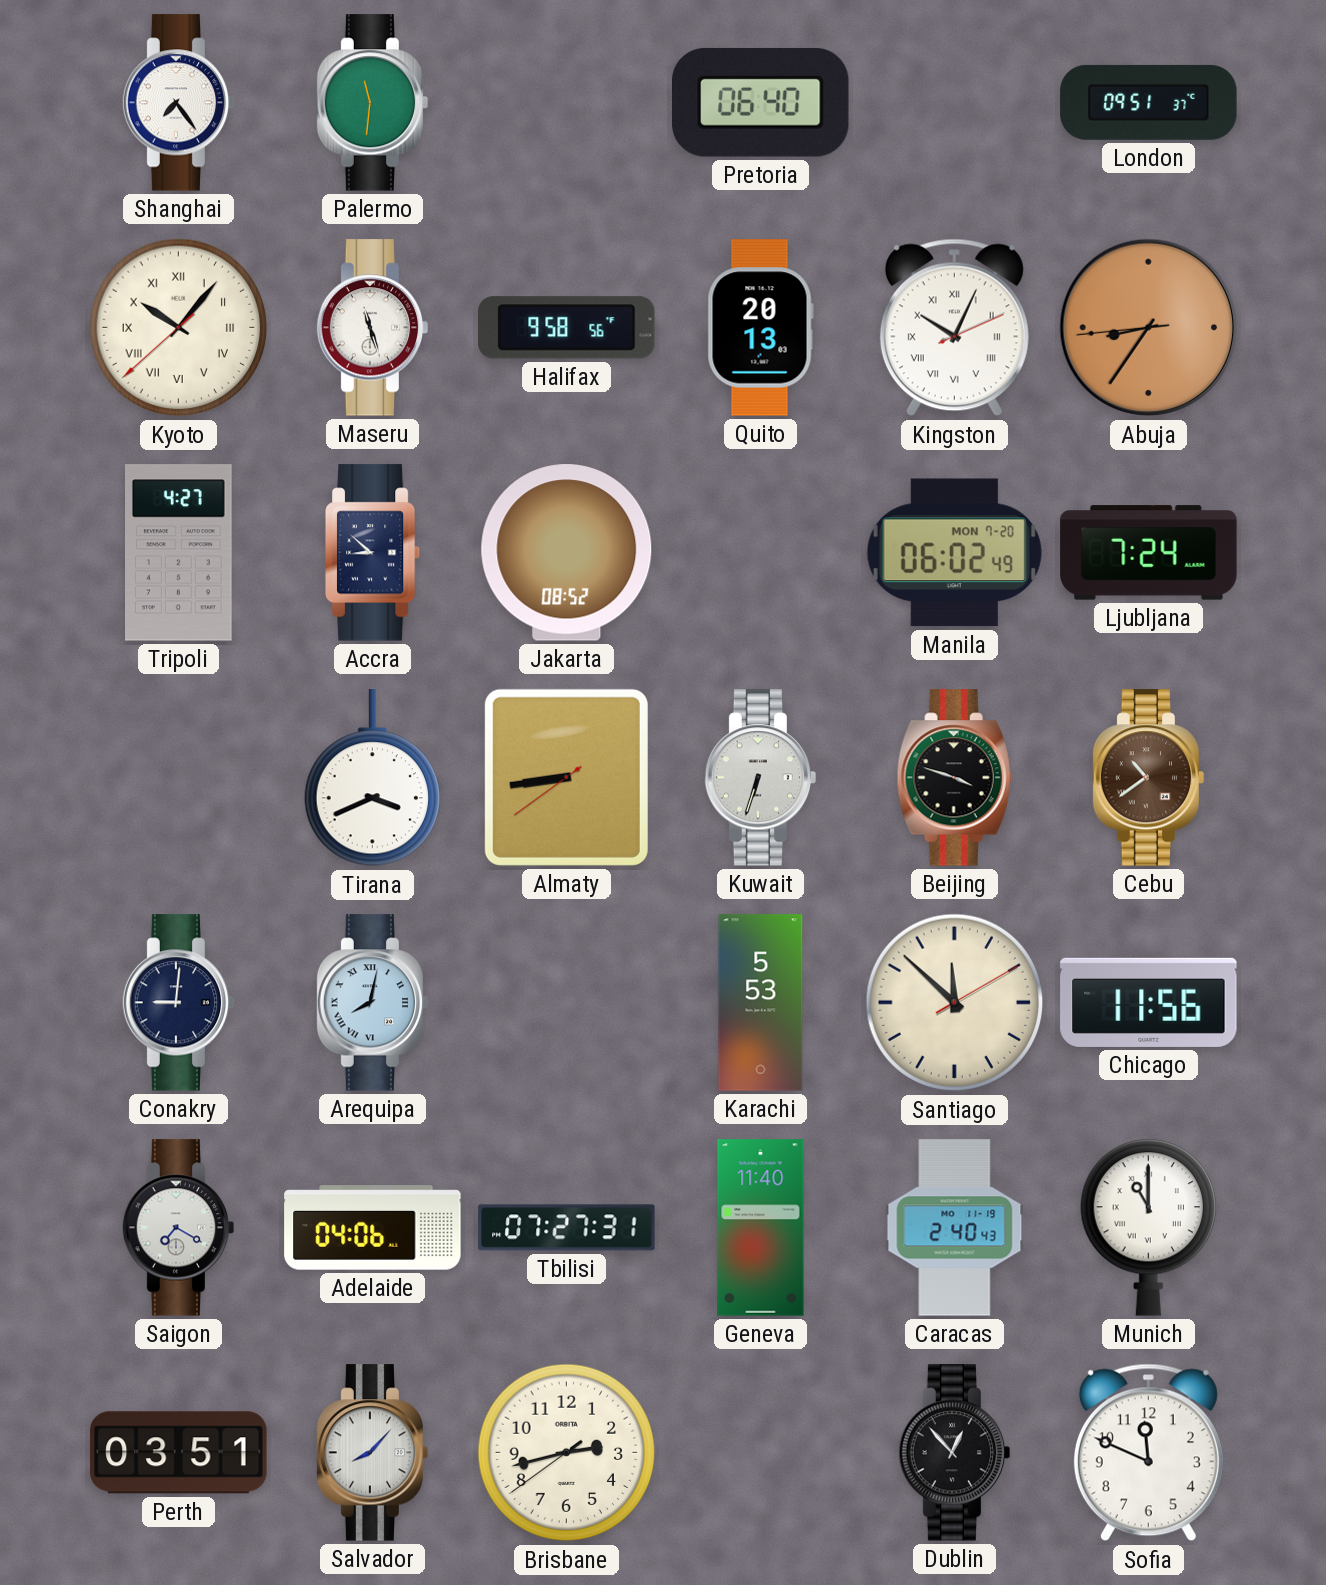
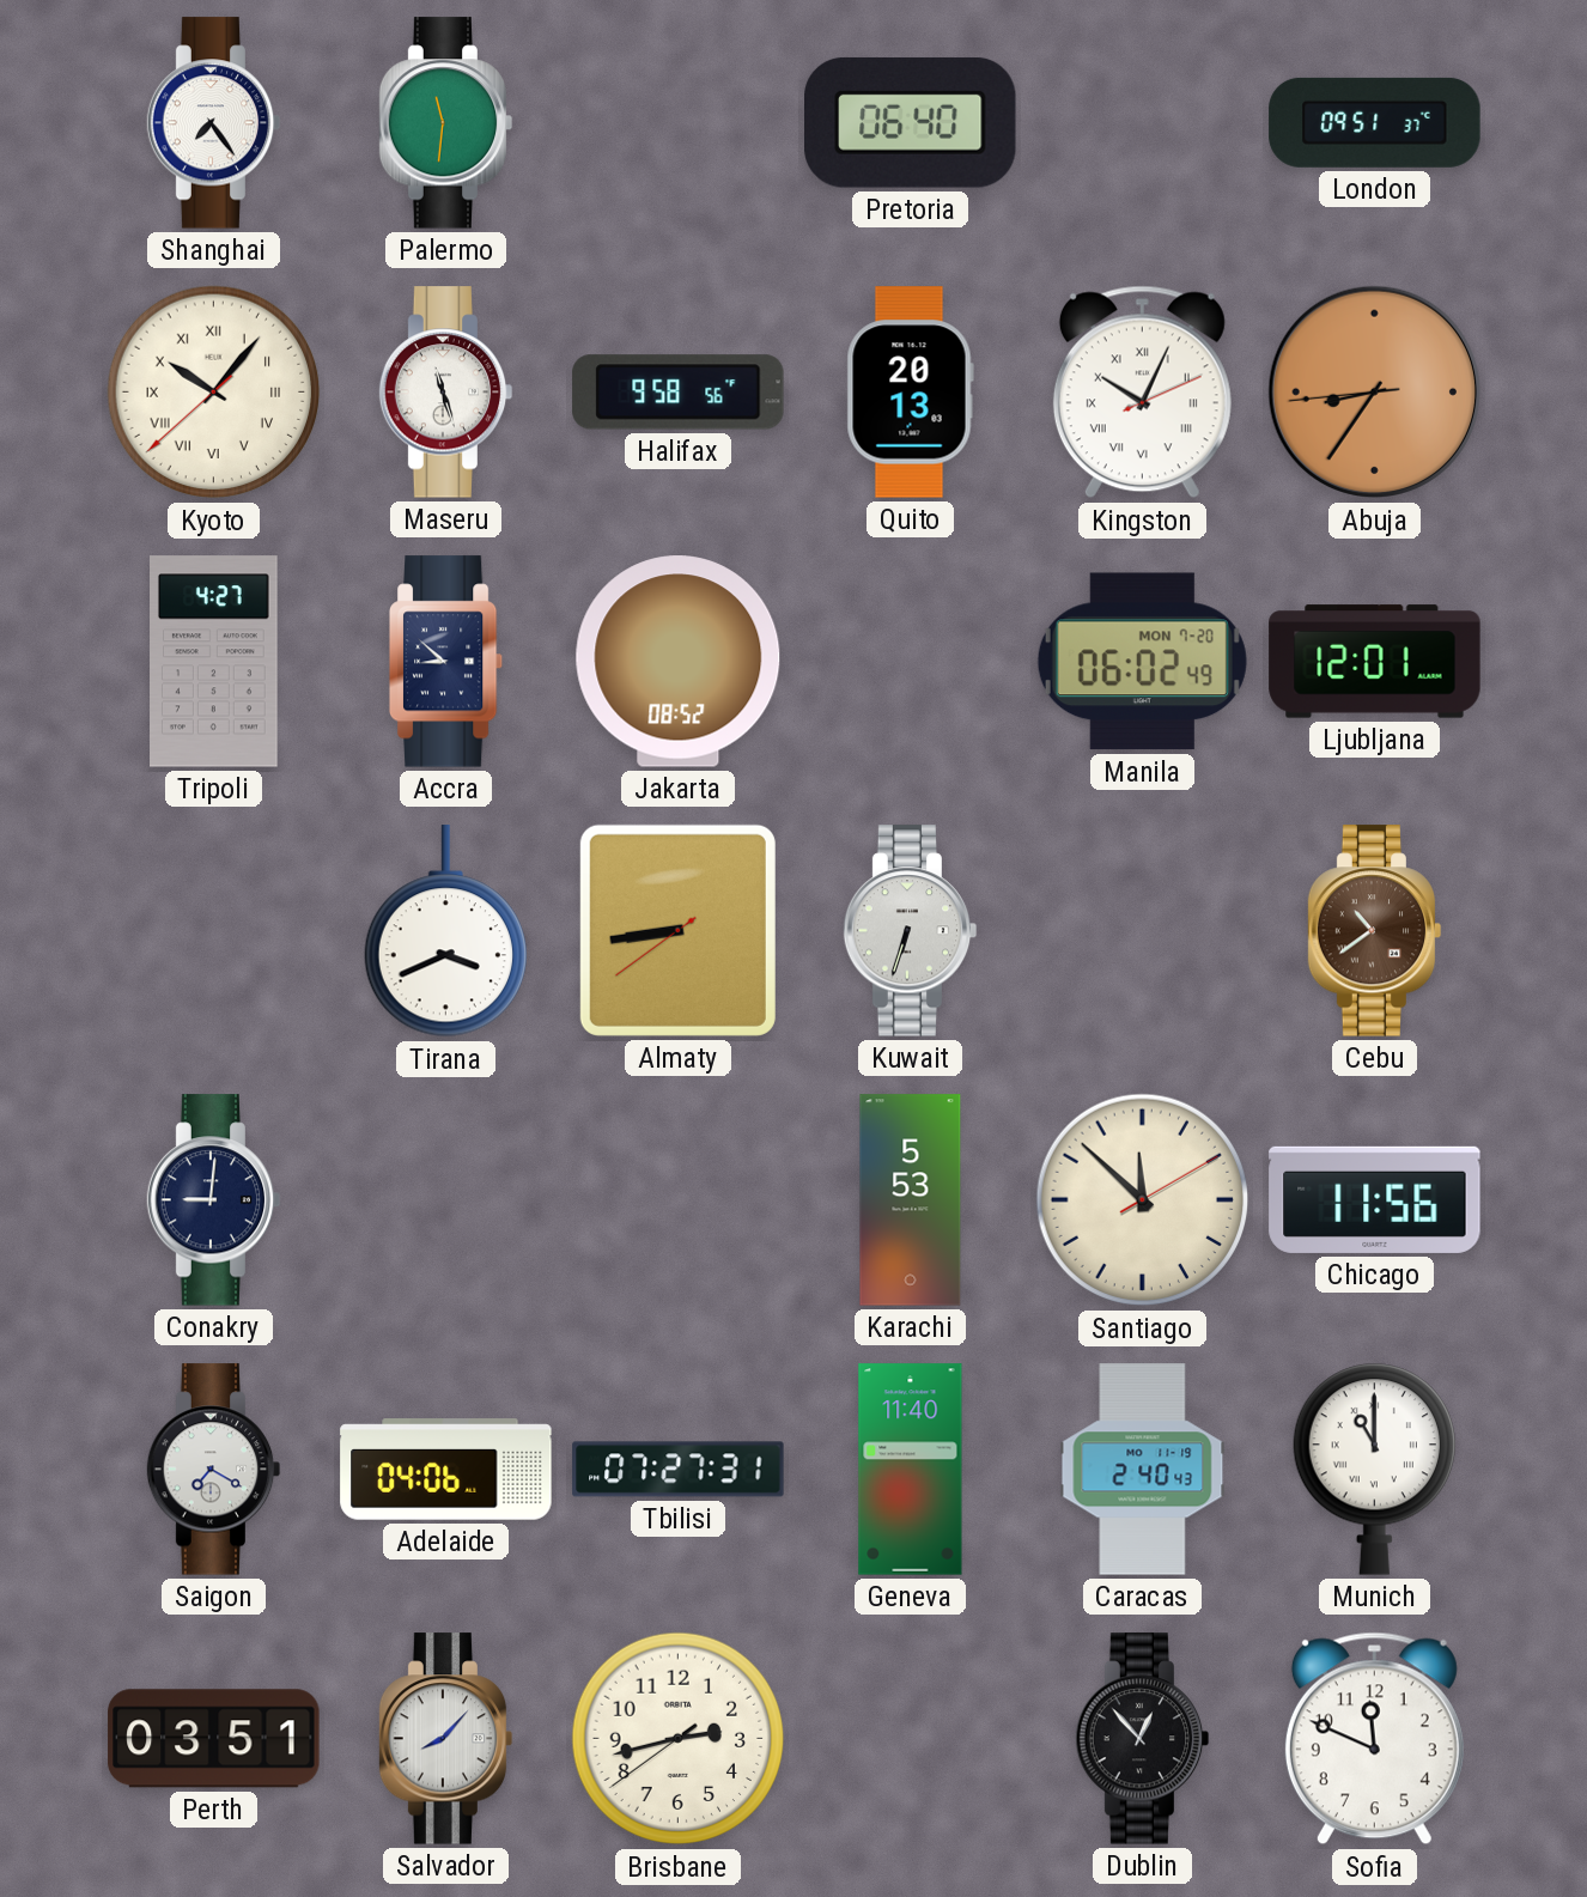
Ljubljana: 7:24 -> 12:01
Beijing: 3:48 -> none
Arequipa: 8:02 -> none
